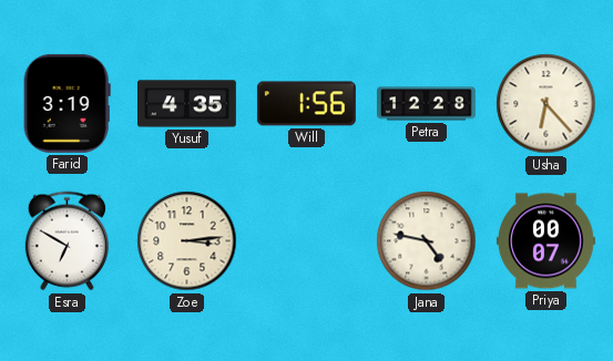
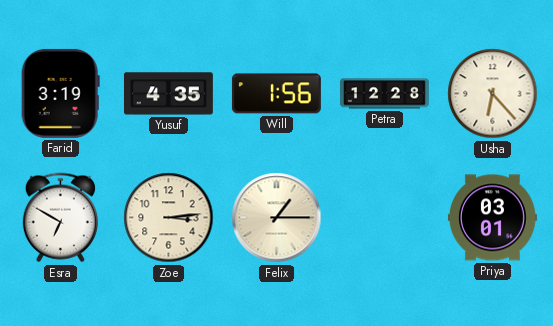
Felix: none -> 1:15
Jana: 4:47 -> none
Priya: 00:07 -> 03:01
